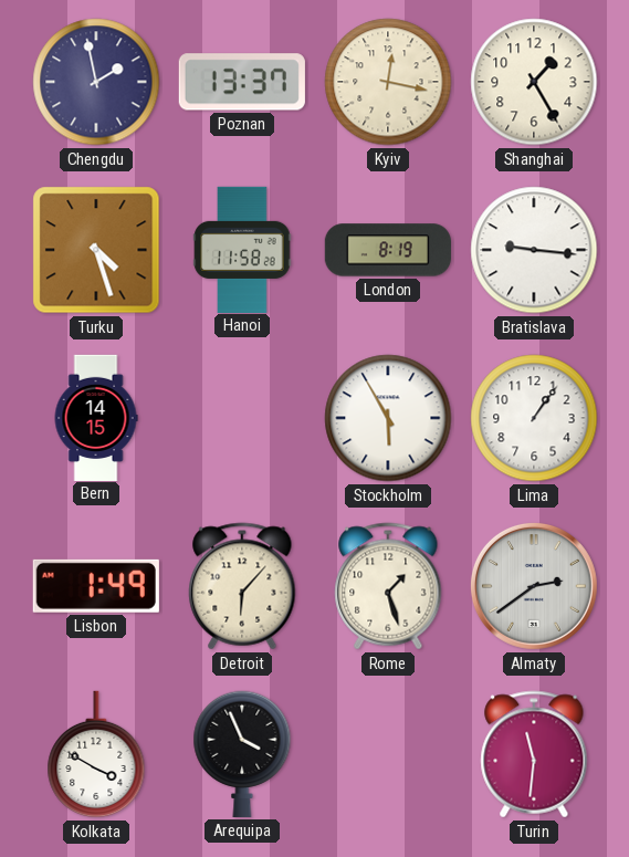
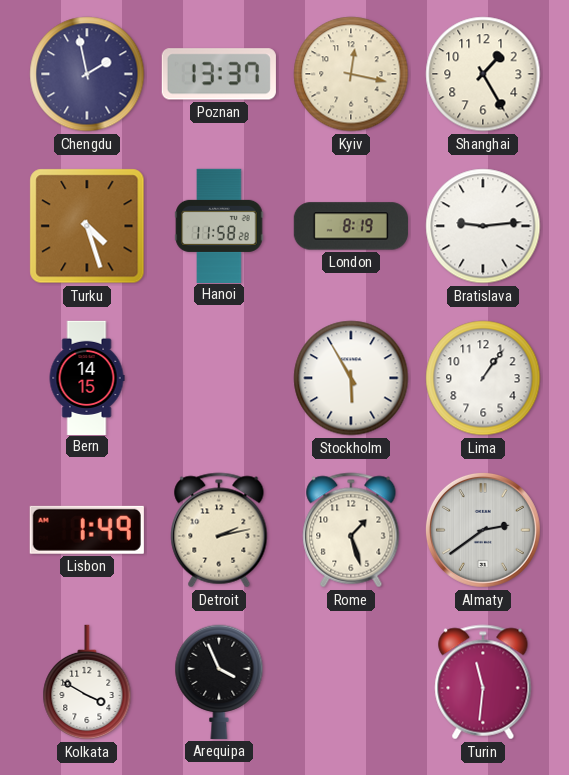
Bratislava: 9:16 -> 9:14
Detroit: 6:07 -> 2:13
